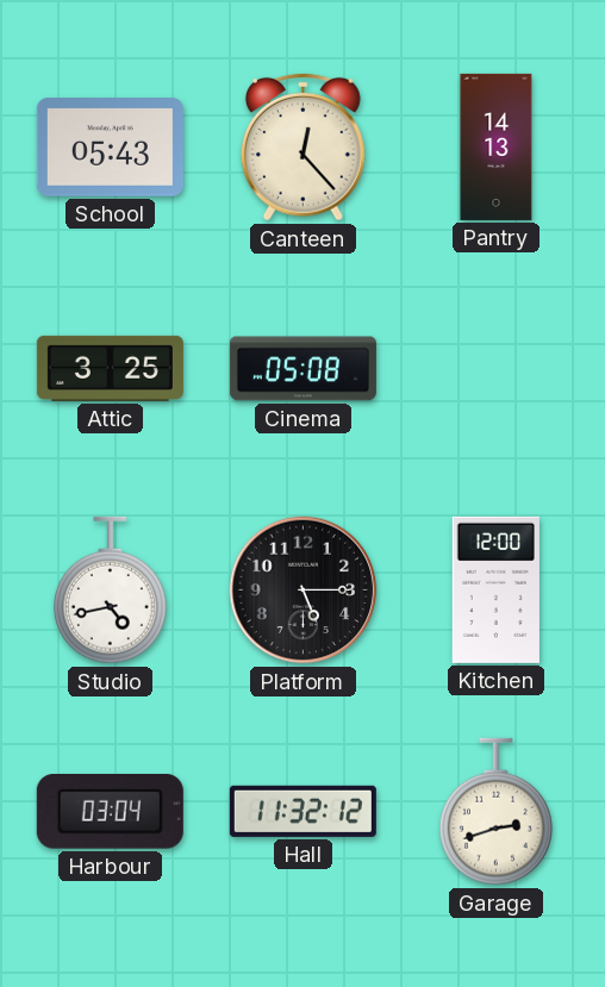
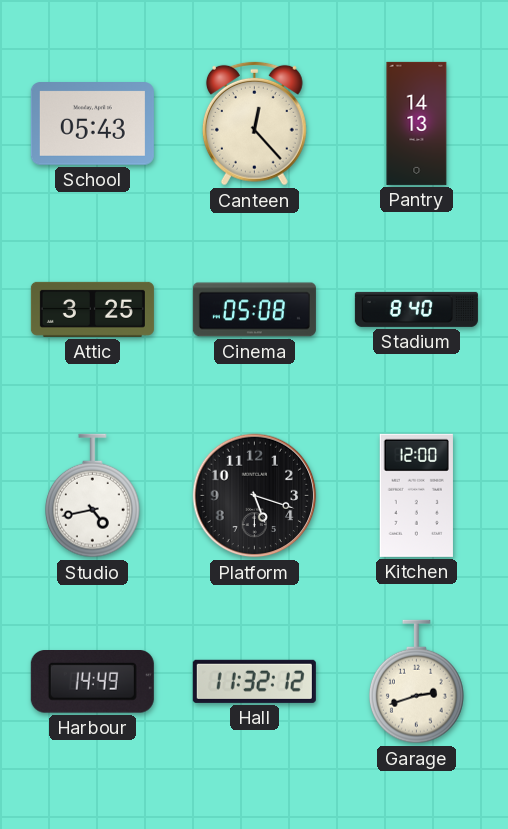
Stadium: none -> 8:40
Platform: 5:15 -> 5:18
Harbour: 03:04 -> 14:49
